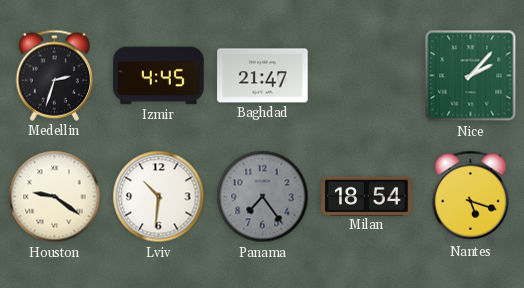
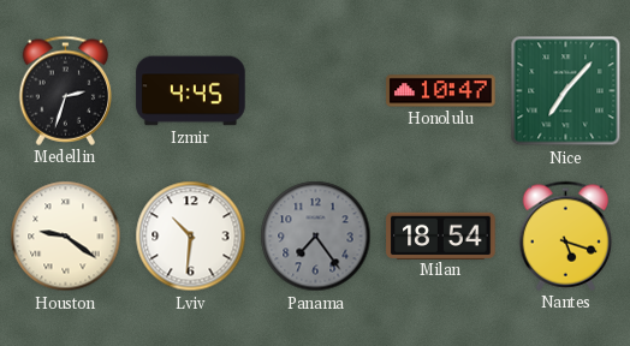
Baghdad: 21:47 -> none
Honolulu: none -> 10:47
Nice: 2:07 -> 7:07
